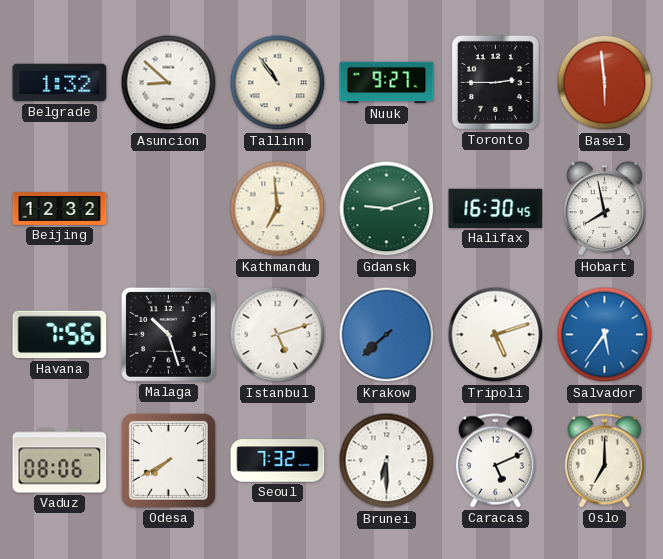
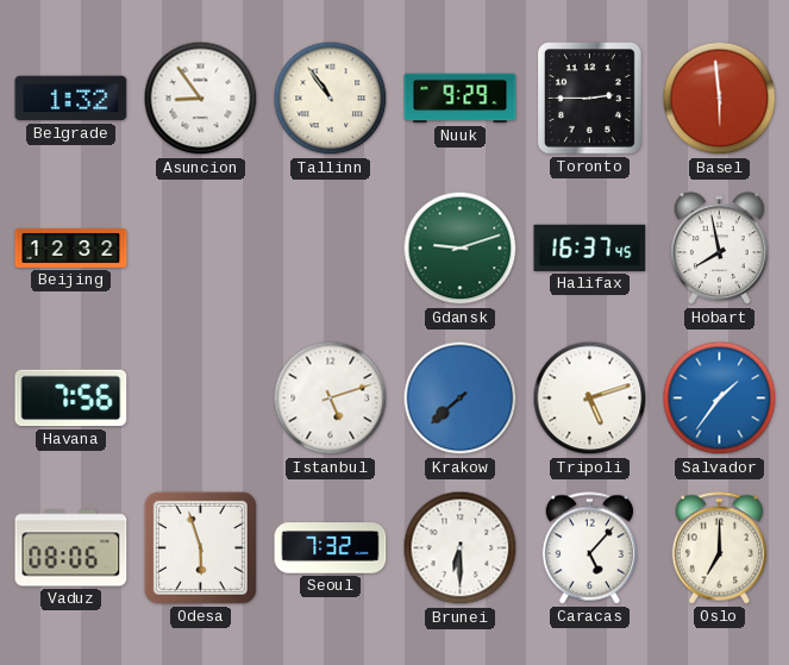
Asuncion: 8:52 -> 8:54
Nuuk: 9:27 -> 9:29
Kathmandu: 6:59 -> none
Halifax: 16:30 -> 16:37
Malaga: 10:27 -> none
Salvador: 5:36 -> 1:36
Odesa: 7:40 -> 5:57
Caracas: 5:11 -> 5:07
